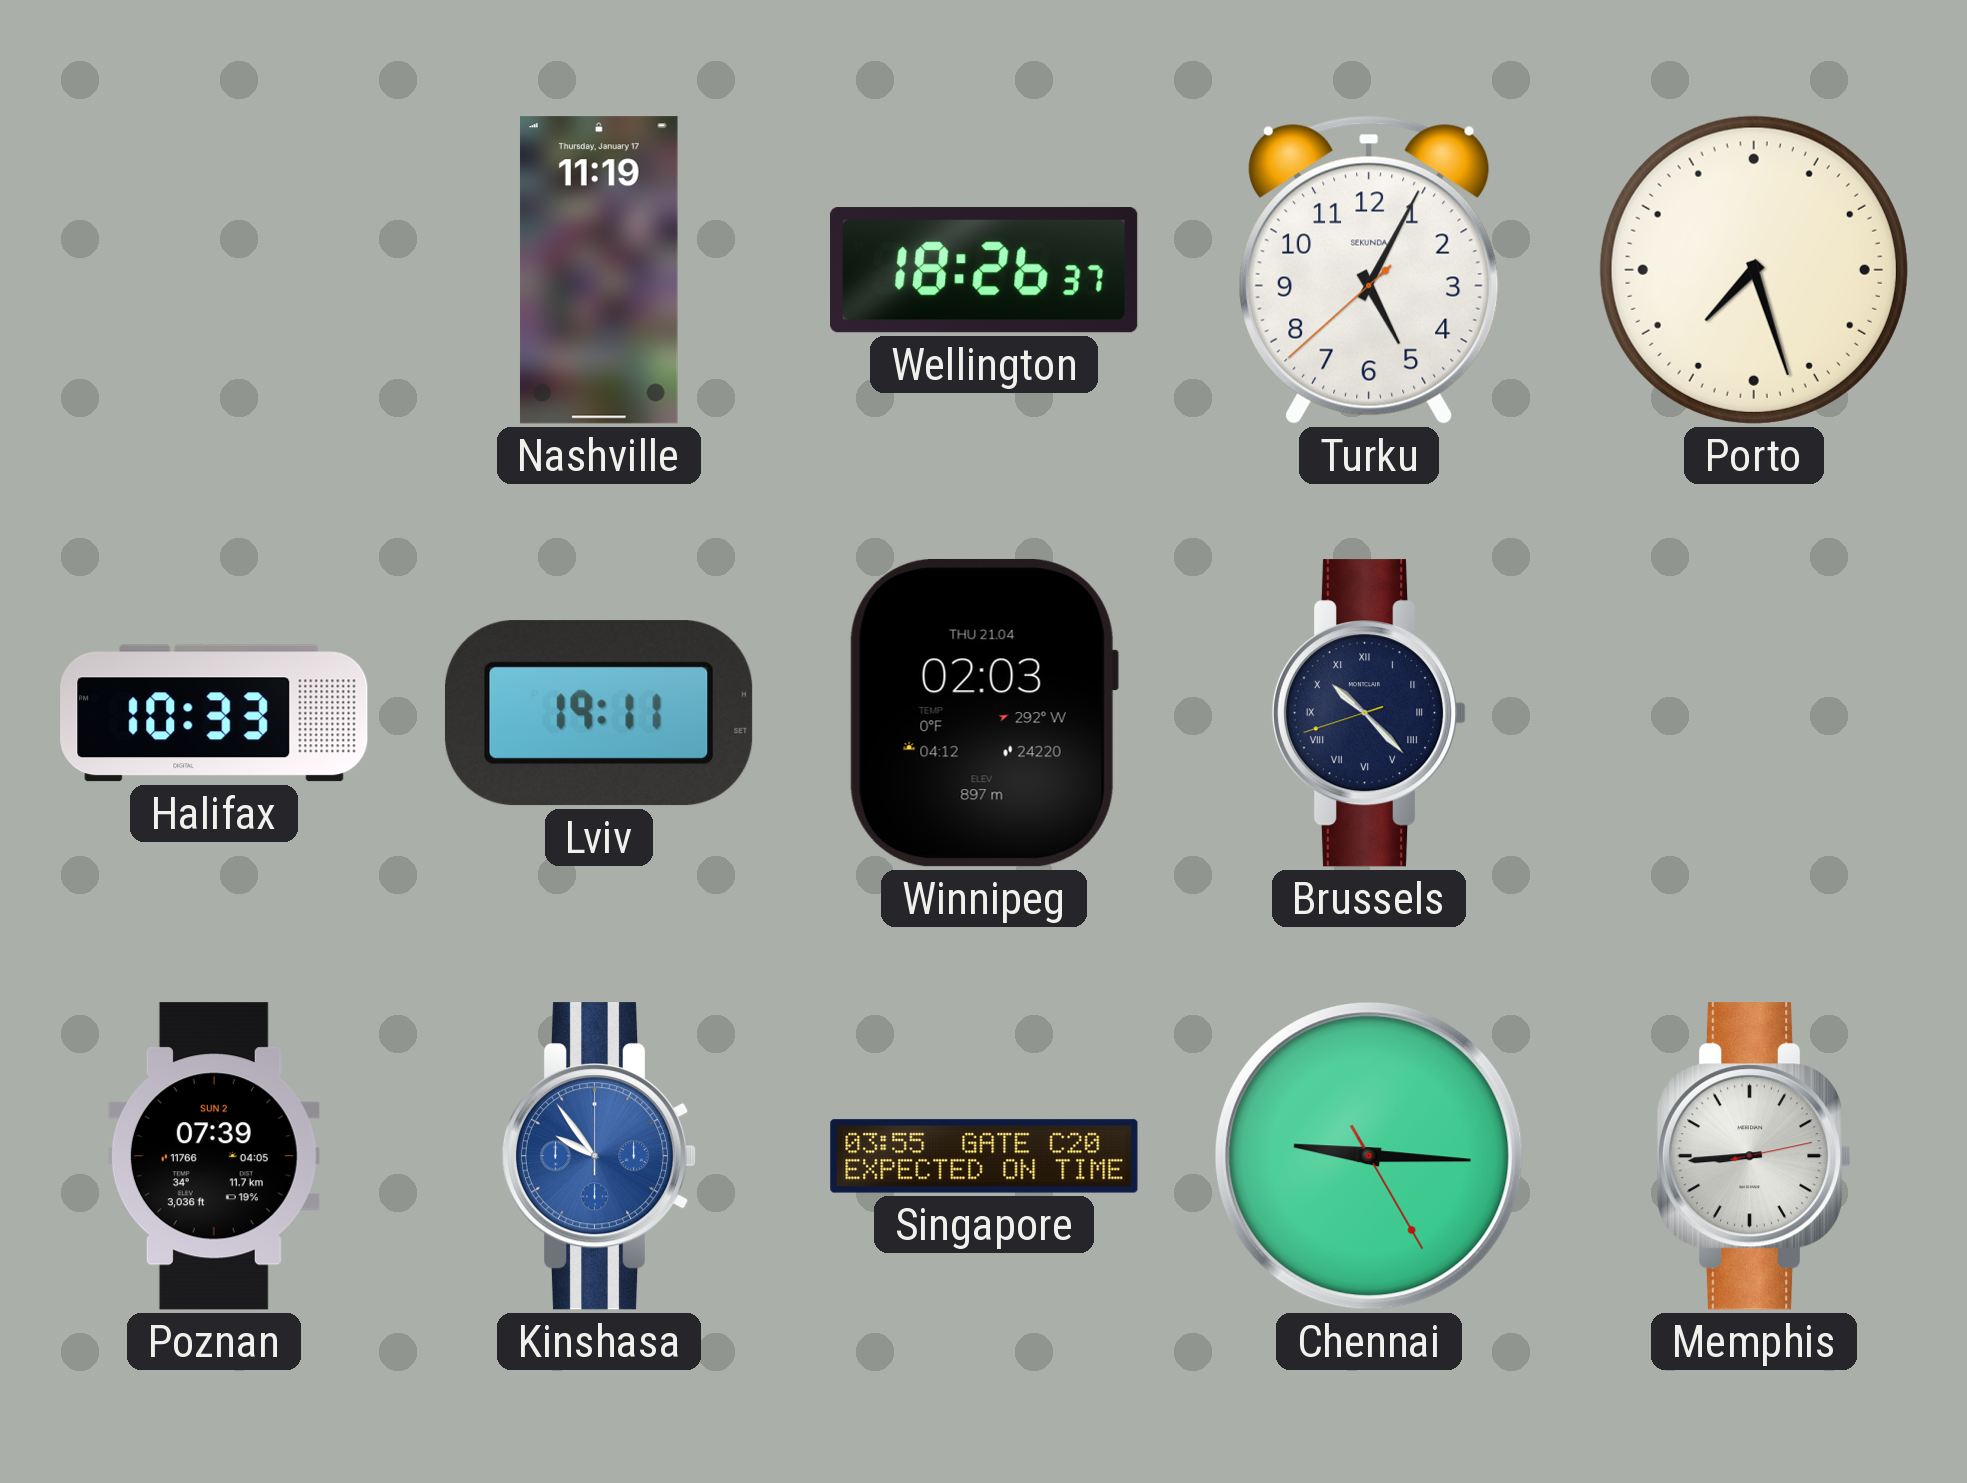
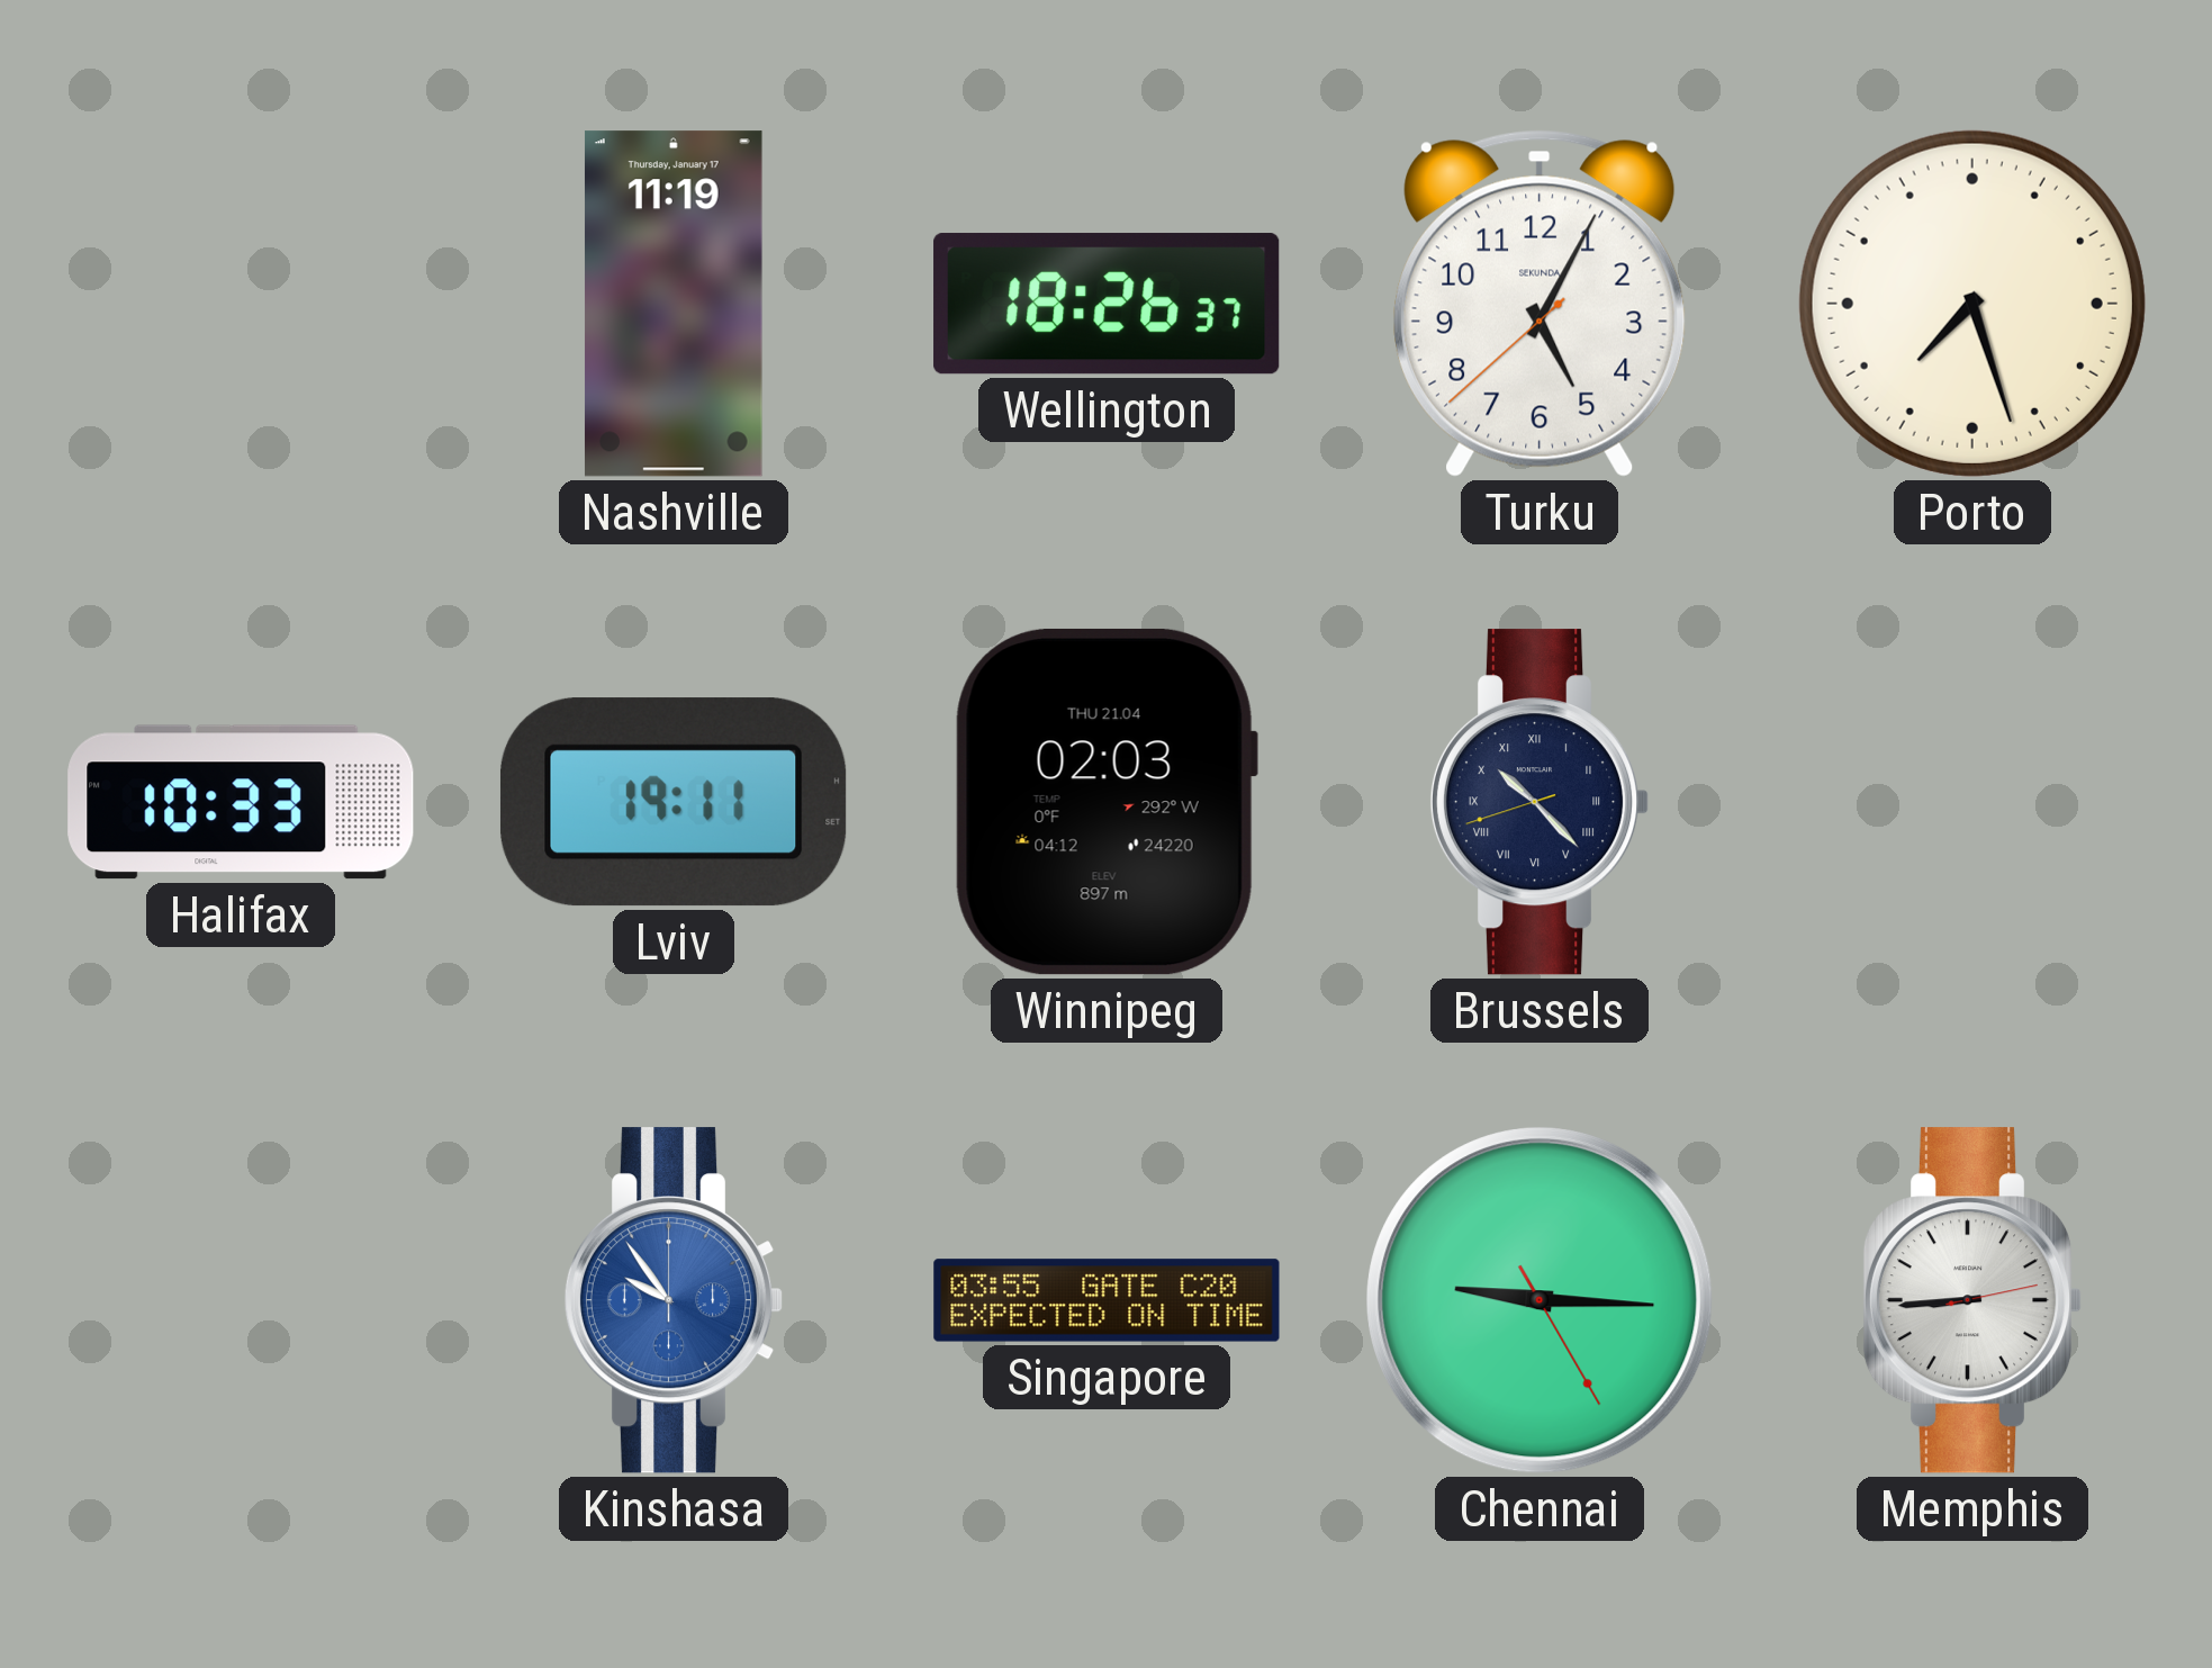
Poznan: 07:39 -> none
